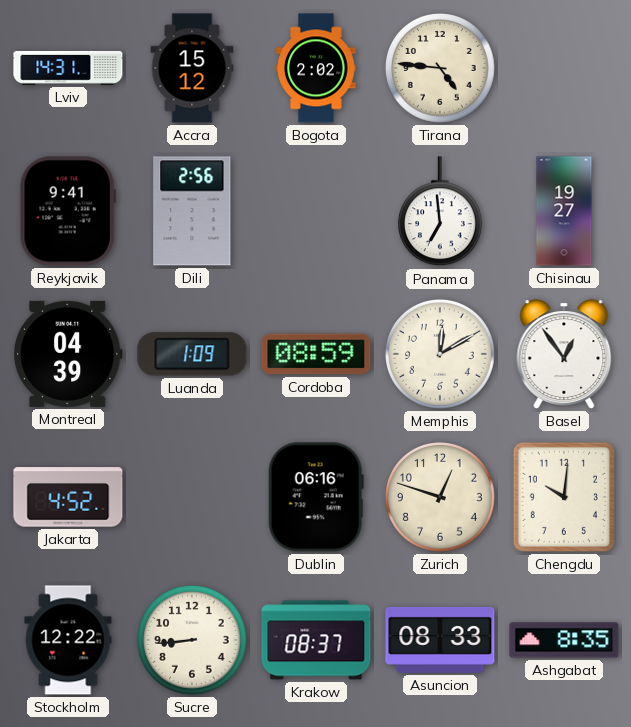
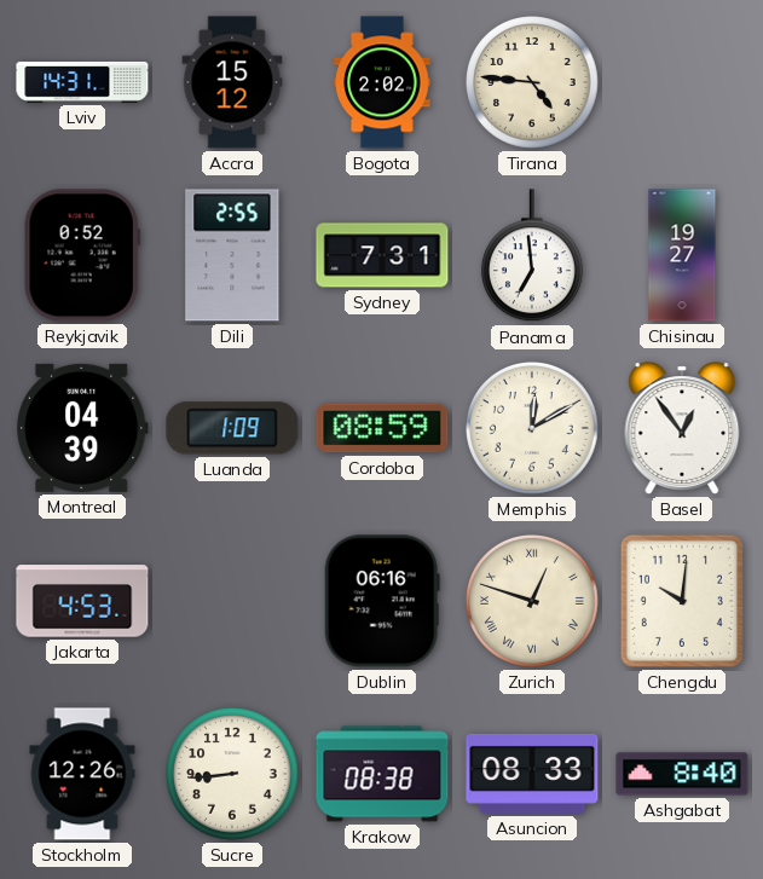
Reykjavik: 9:41 -> 0:52
Dili: 2:56 -> 2:55
Sydney: none -> 7:31
Jakarta: 4:52 -> 4:53
Zurich numerals: Arabic -> Roman
Stockholm: 12:22 -> 12:26
Krakow: 08:37 -> 08:38
Ashgabat: 8:35 -> 8:40
